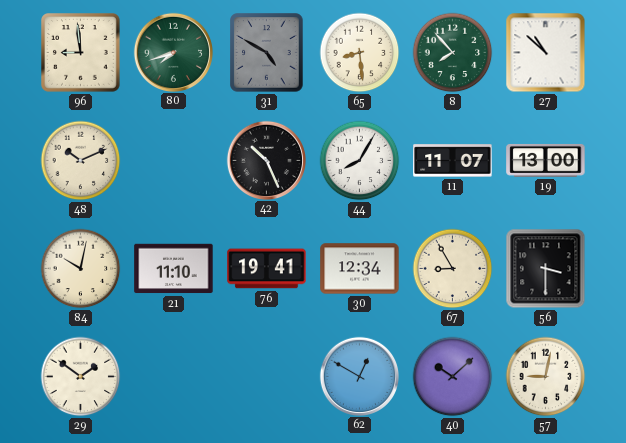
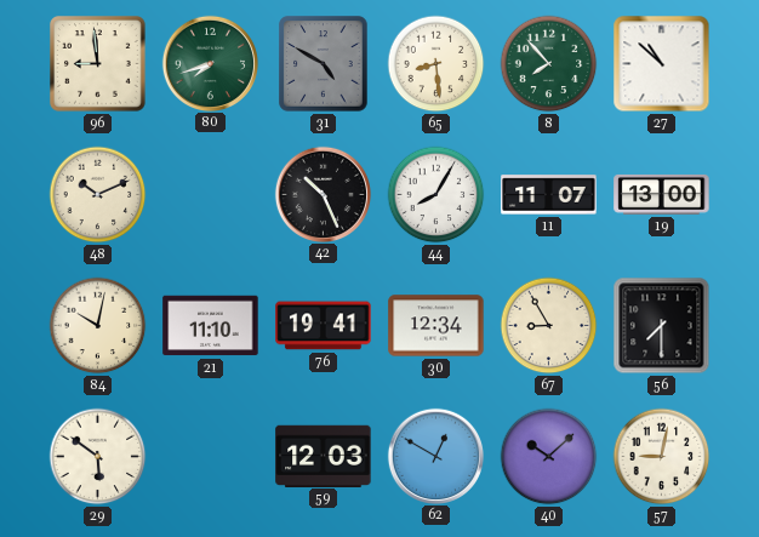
56: 3:30 -> 7:30
29: 1:51 -> 5:51
59: none -> 12:03
